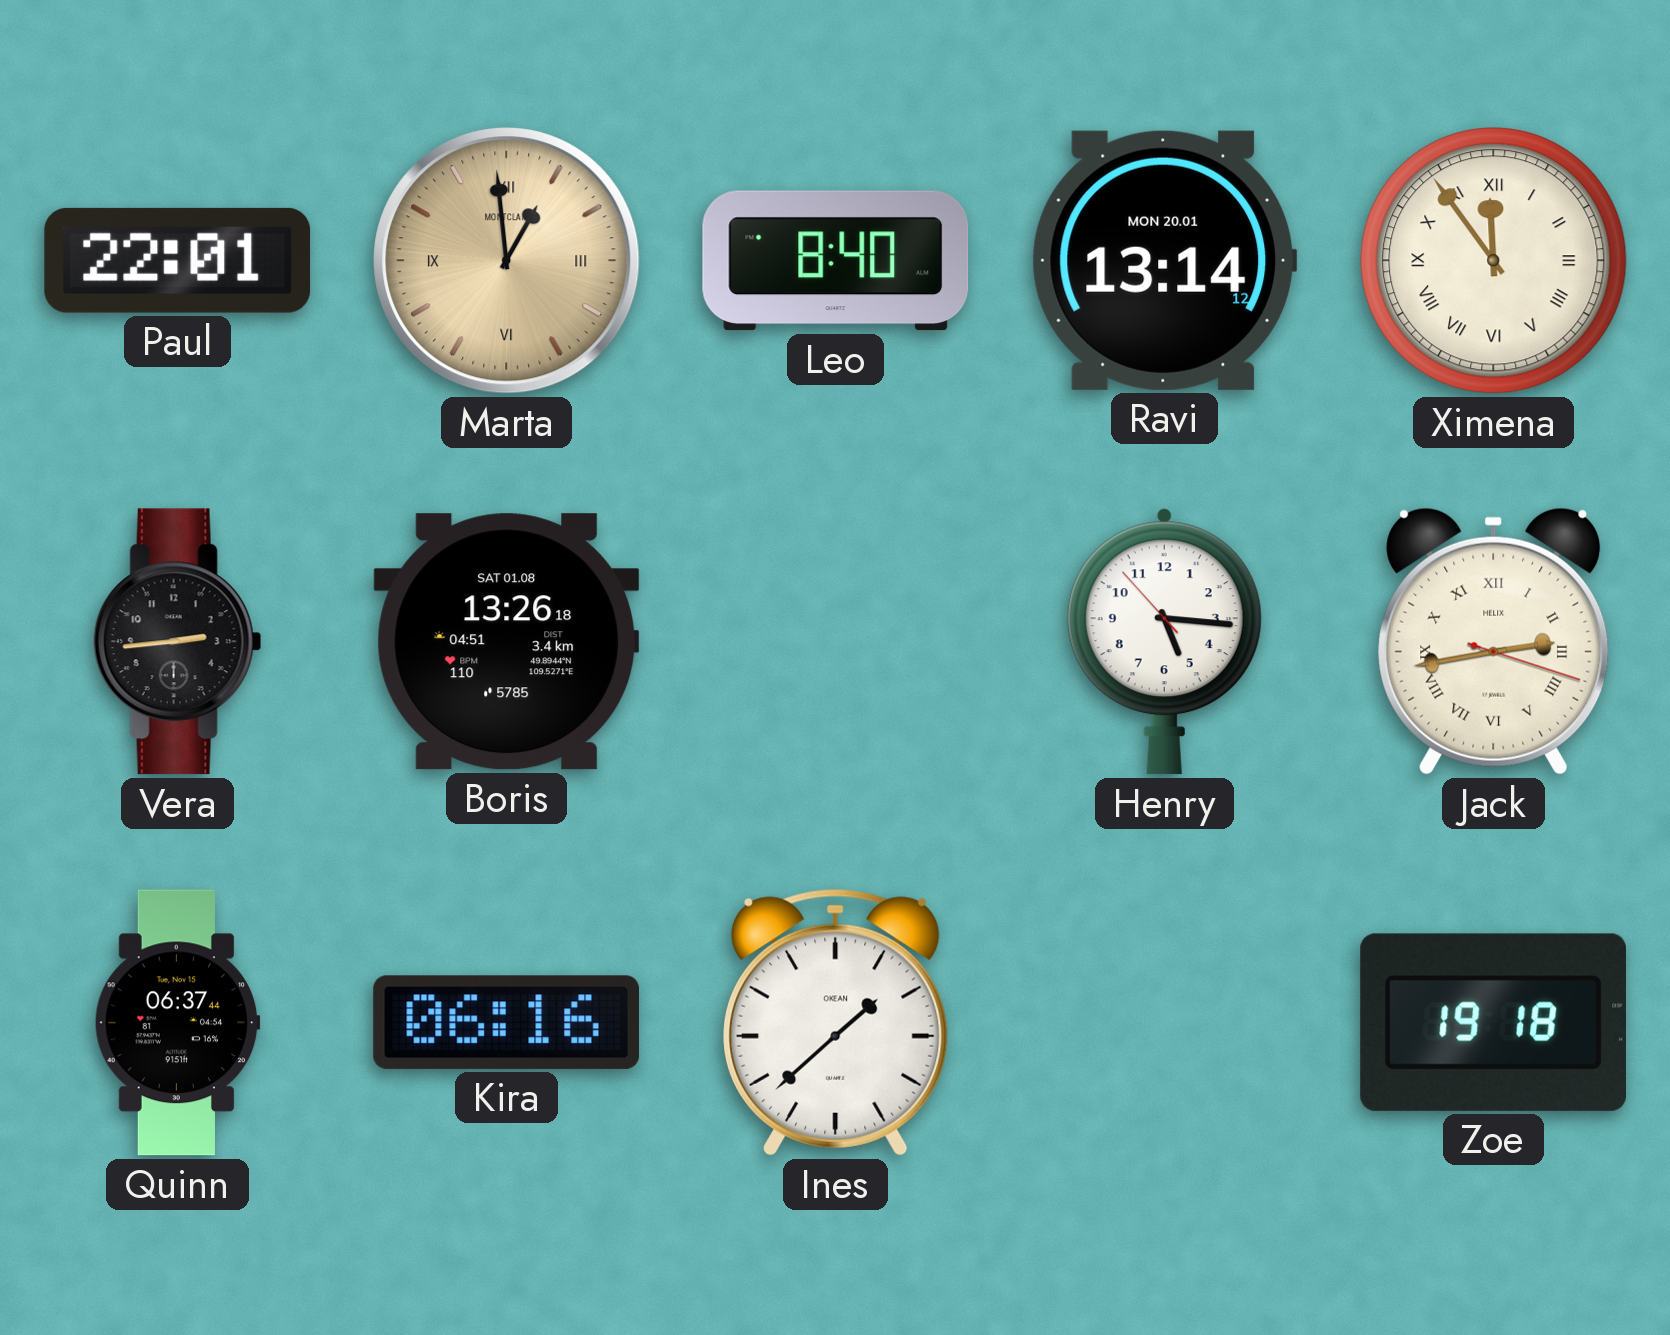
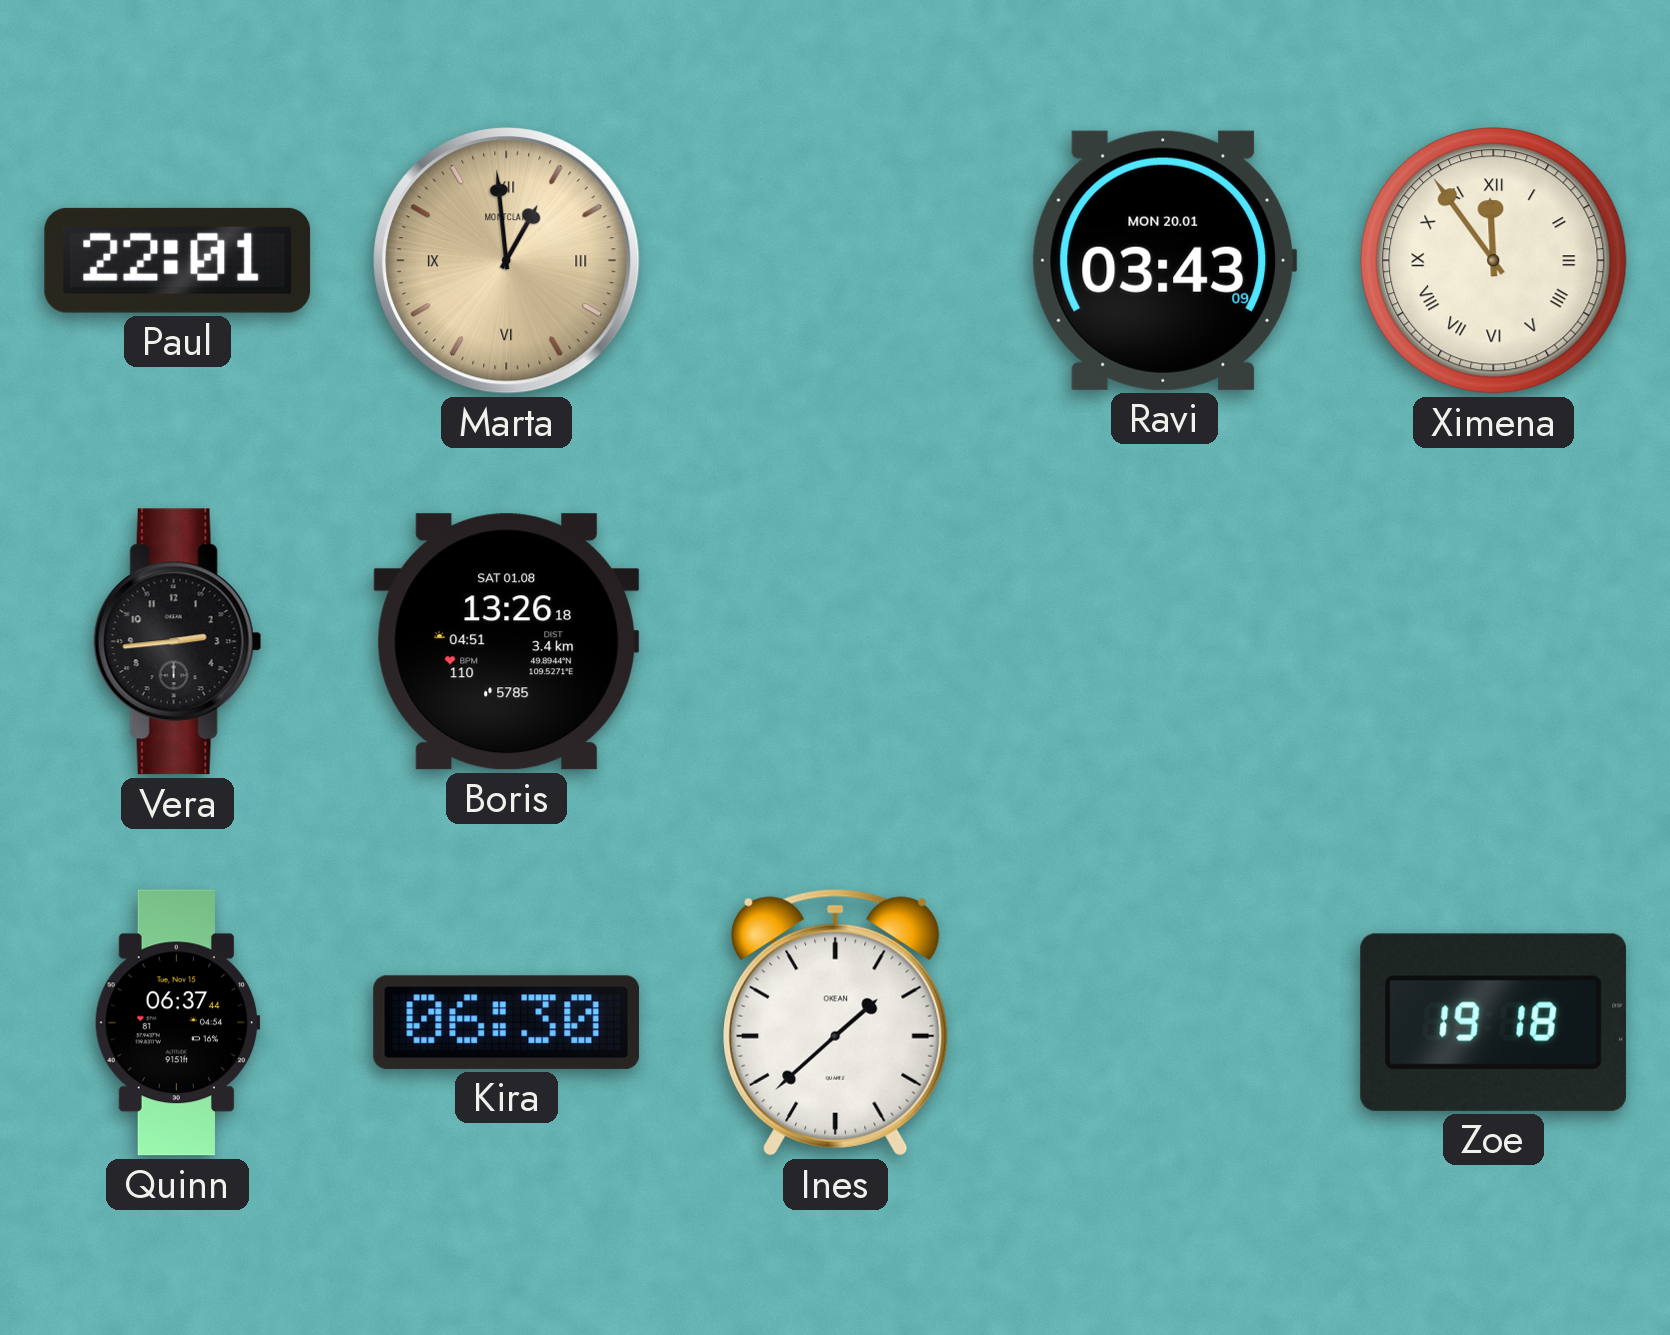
Leo: 8:40 -> none
Ravi: 13:14 -> 03:43
Henry: 5:15 -> none
Jack: 2:43 -> none
Kira: 06:16 -> 06:30
